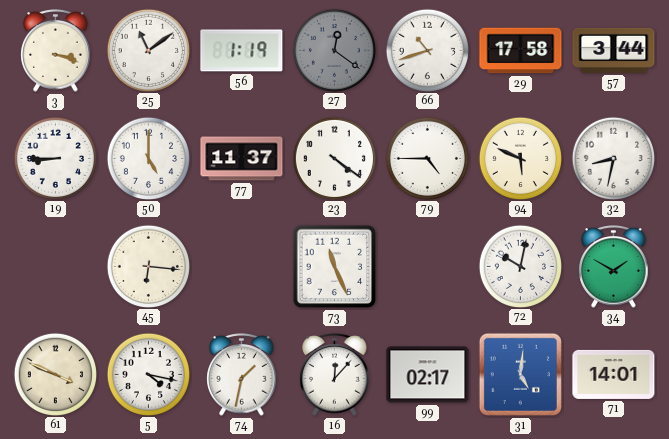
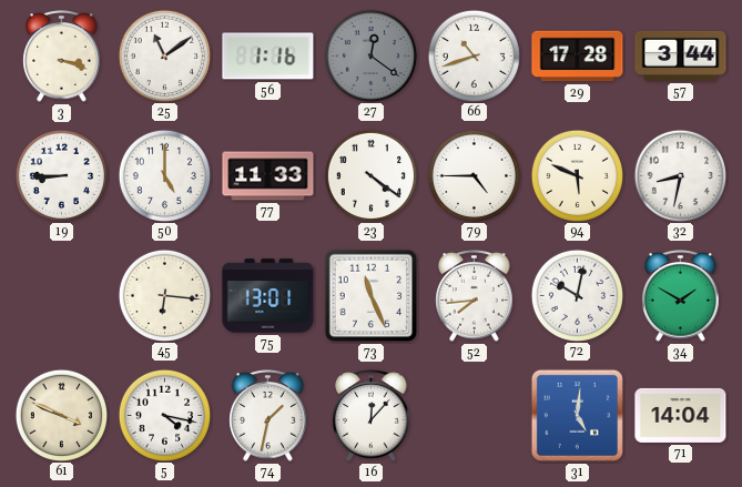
56: 1:19 -> 1:16
29: 17:58 -> 17:28
77: 11:37 -> 11:33
75: none -> 13:01
52: none -> 7:44
99: 02:17 -> none
71: 14:01 -> 14:04
